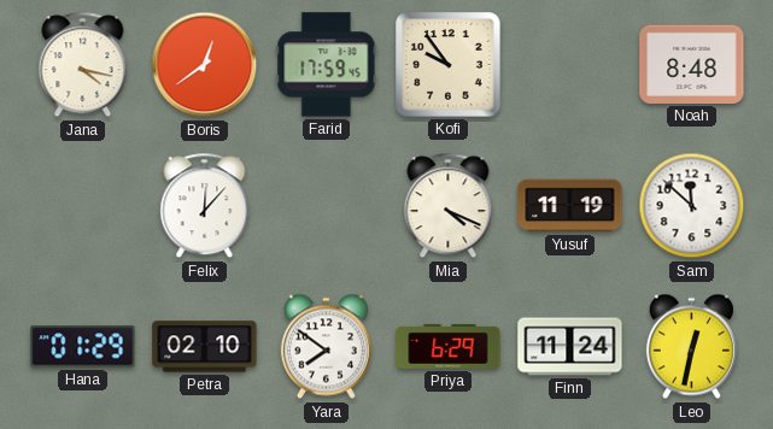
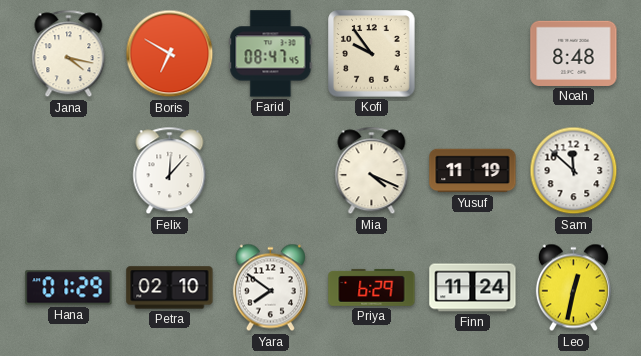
Boris: 12:39 -> 6:50
Farid: 17:59 -> 08:47
